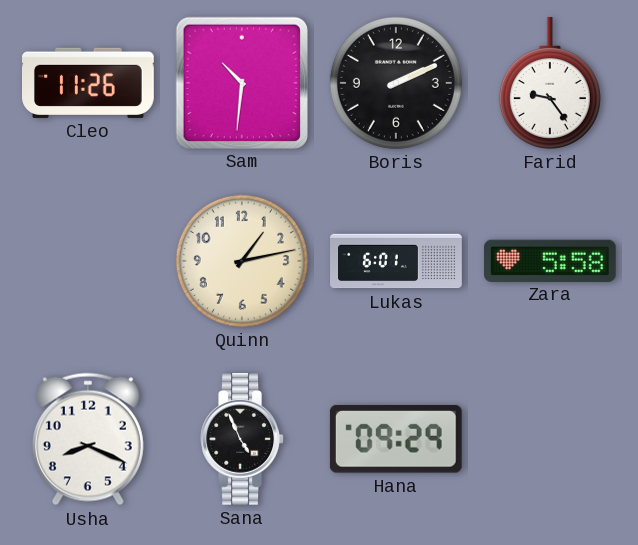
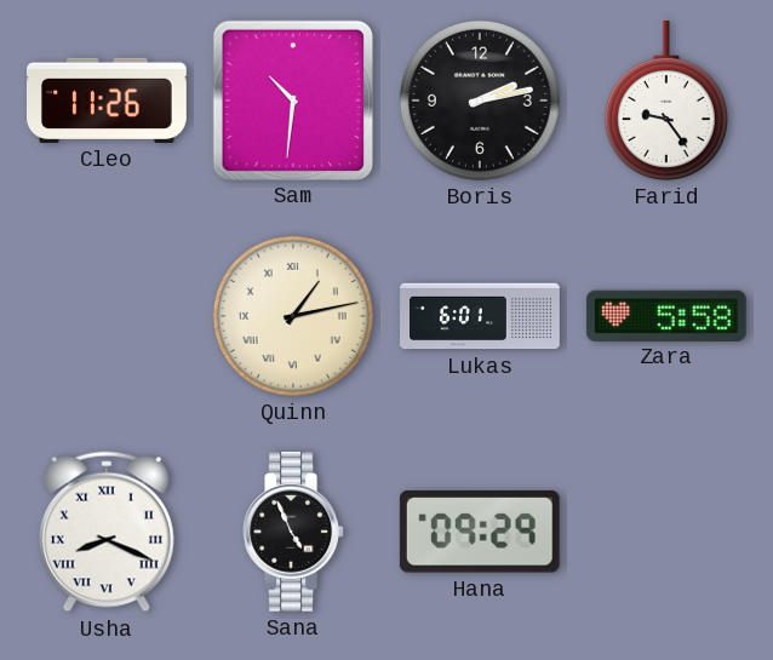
Boris: 2:11 -> 2:13
Quinn numerals: Arabic -> Roman
Usha numerals: Arabic -> Roman
